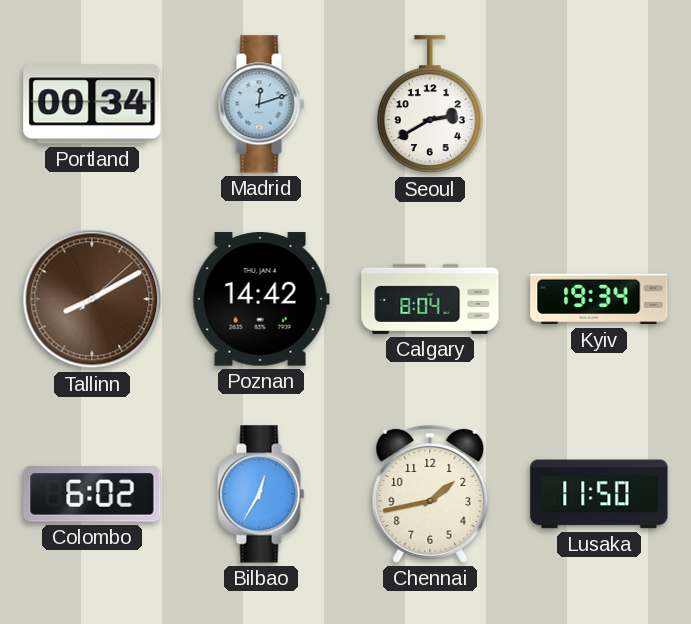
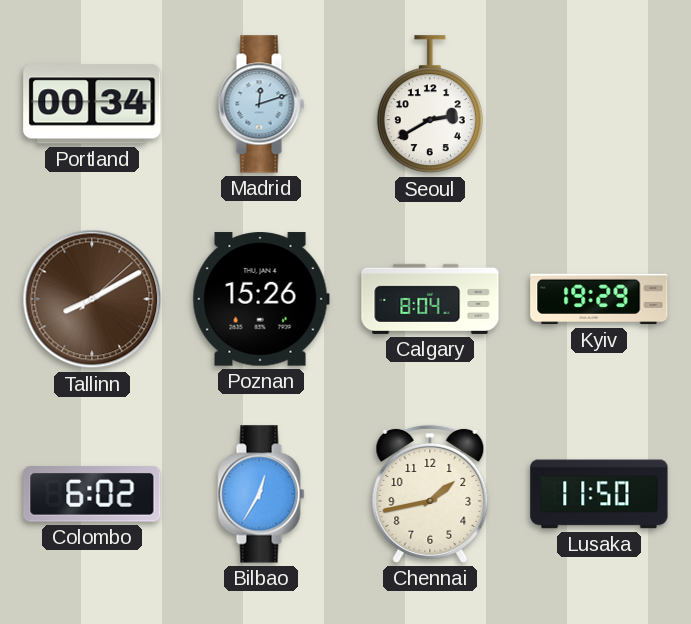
Poznan: 14:42 -> 15:26
Kyiv: 19:34 -> 19:29
